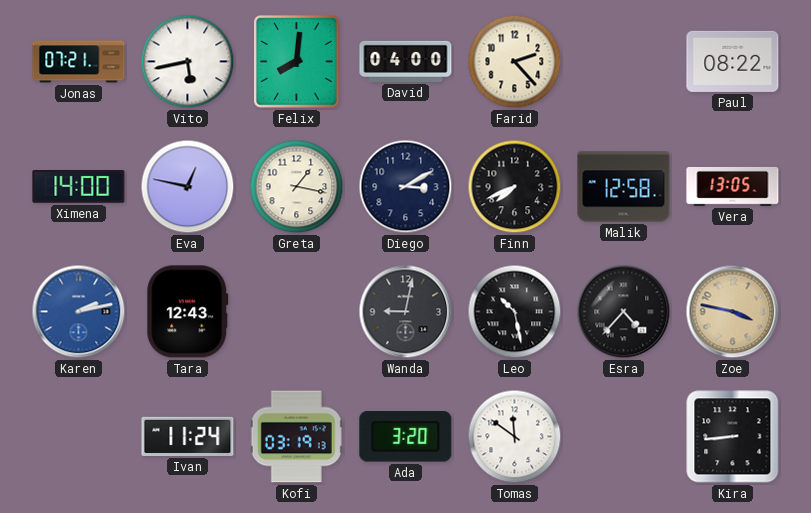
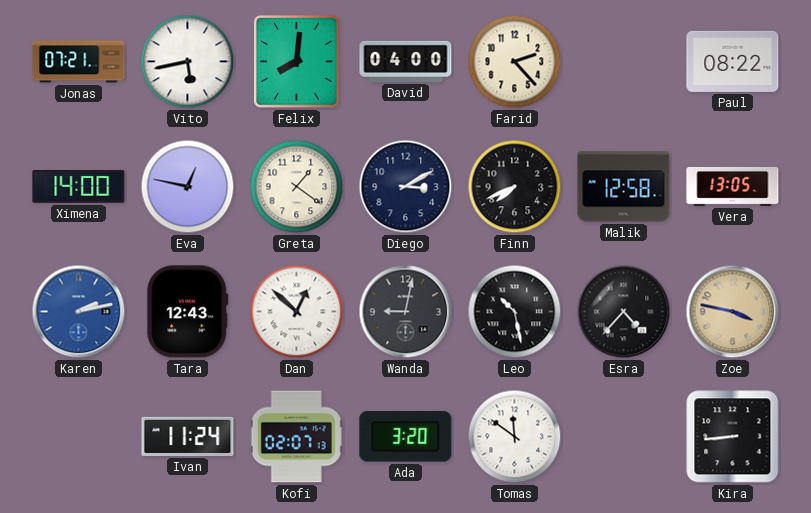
Greta: 1:17 -> 1:21
Dan: none -> 12:52
Kofi: 03:19 -> 02:07
